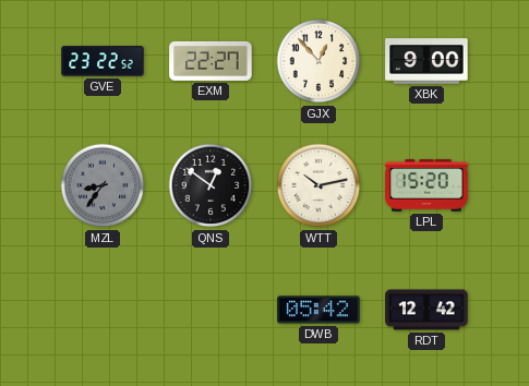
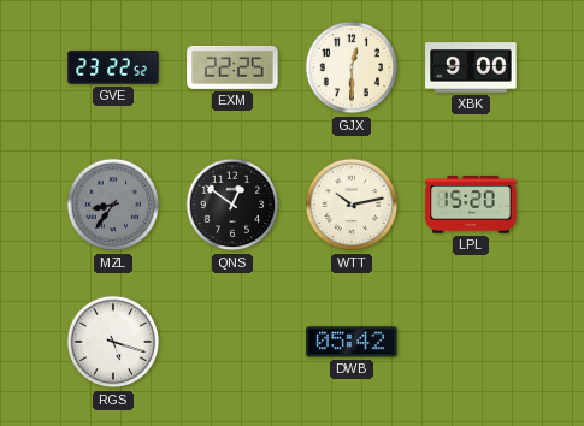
EXM: 22:27 -> 22:25
GJX: 12:53 -> 12:30
RGS: none -> 5:18
RDT: 12:42 -> none
